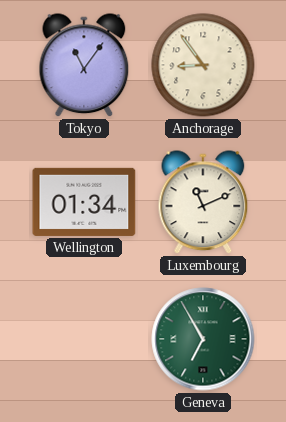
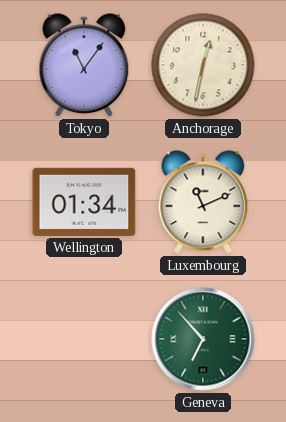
Anchorage: 8:54 -> 12:32
Geneva: 6:55 -> 6:53
